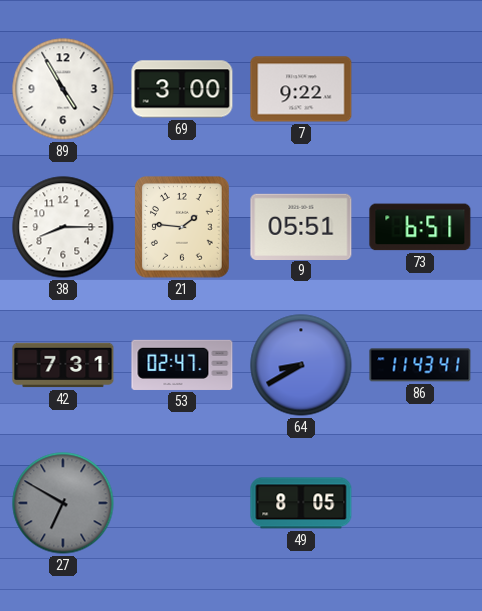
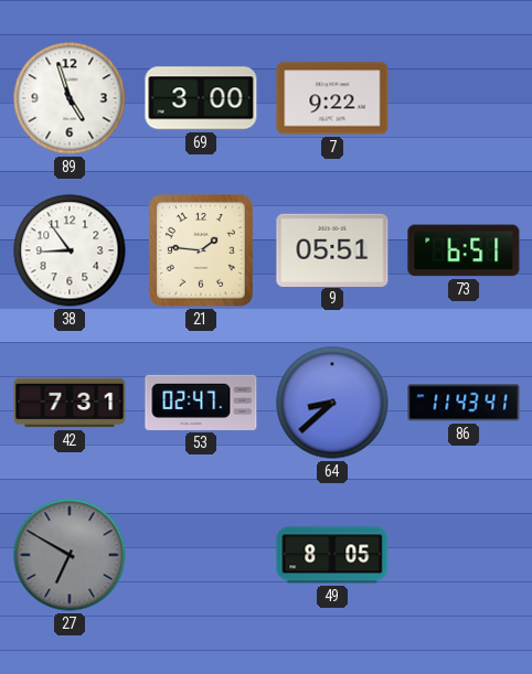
89: 4:55 -> 4:57
38: 8:15 -> 8:54
64: 8:40 -> 8:38
